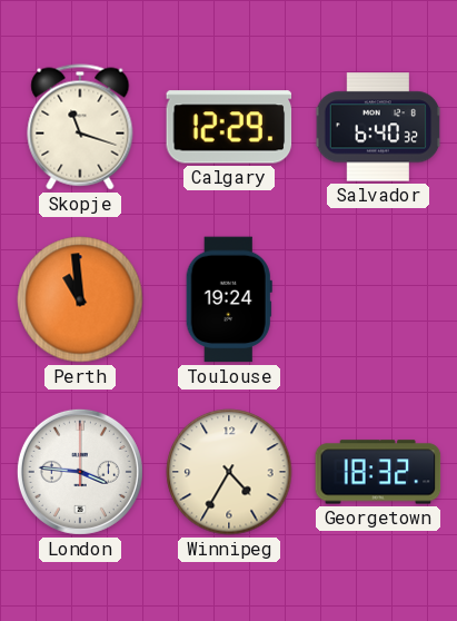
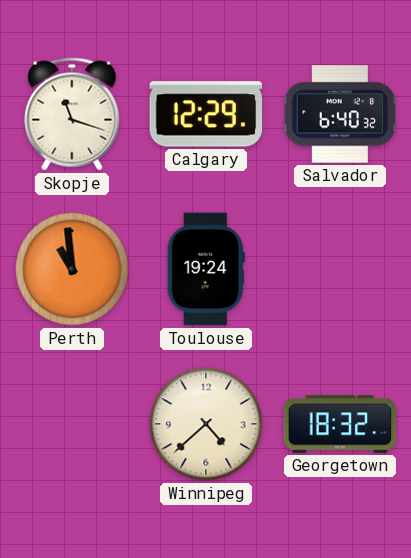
London: 3:46 -> none
Winnipeg: 4:35 -> 4:38
